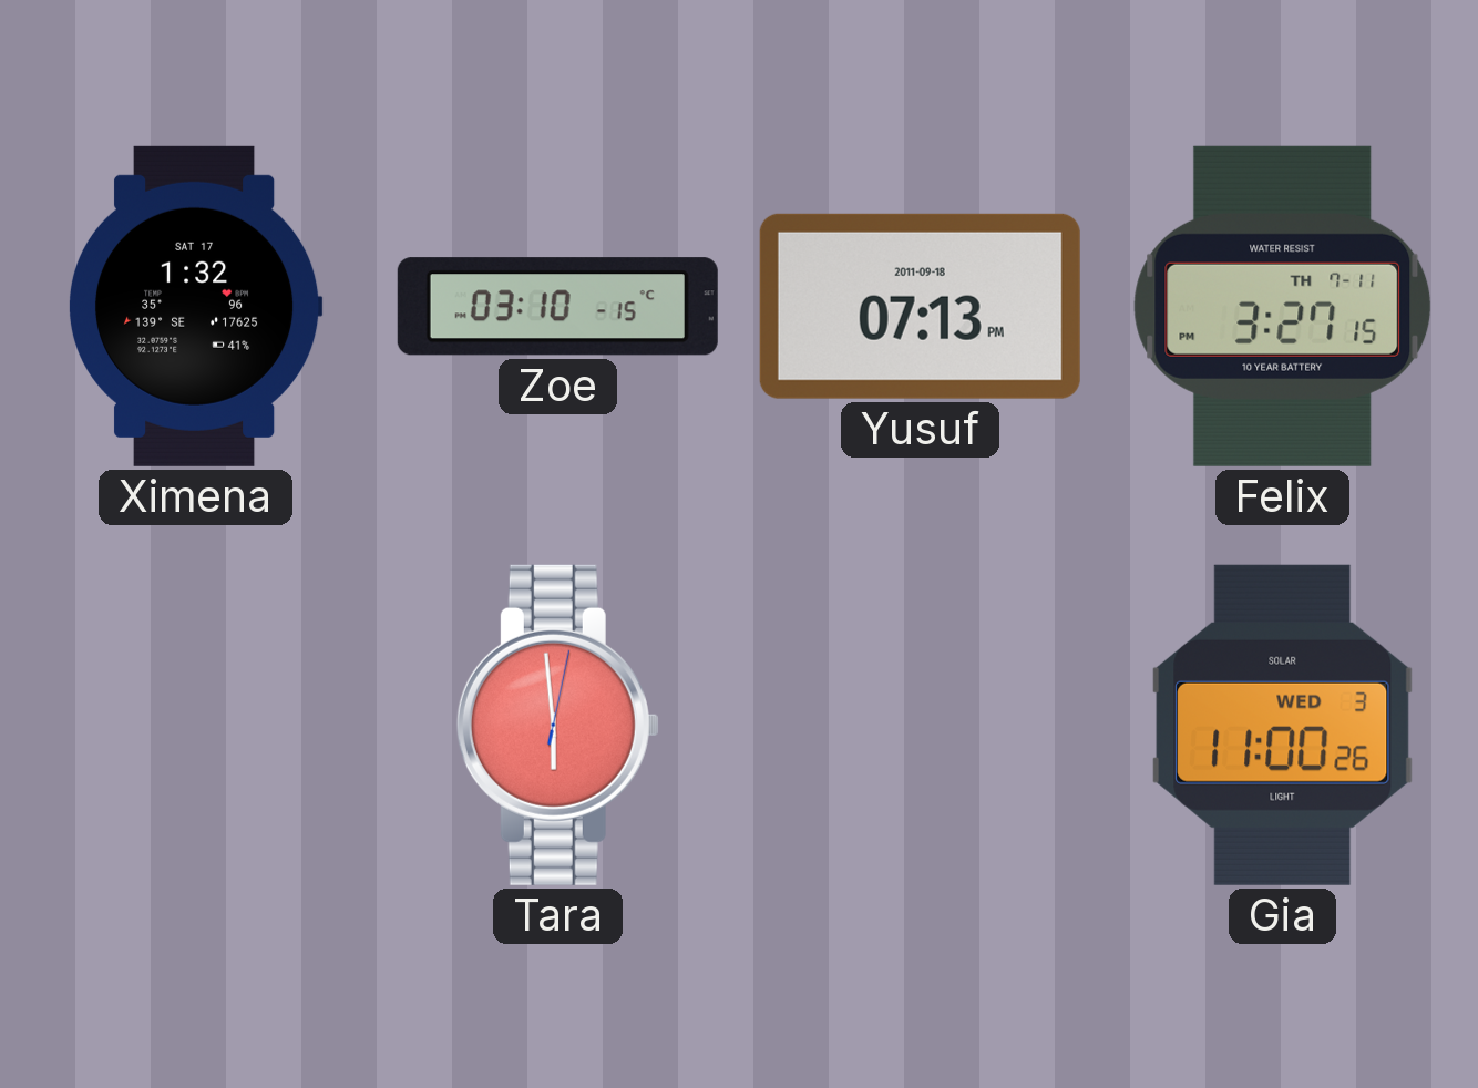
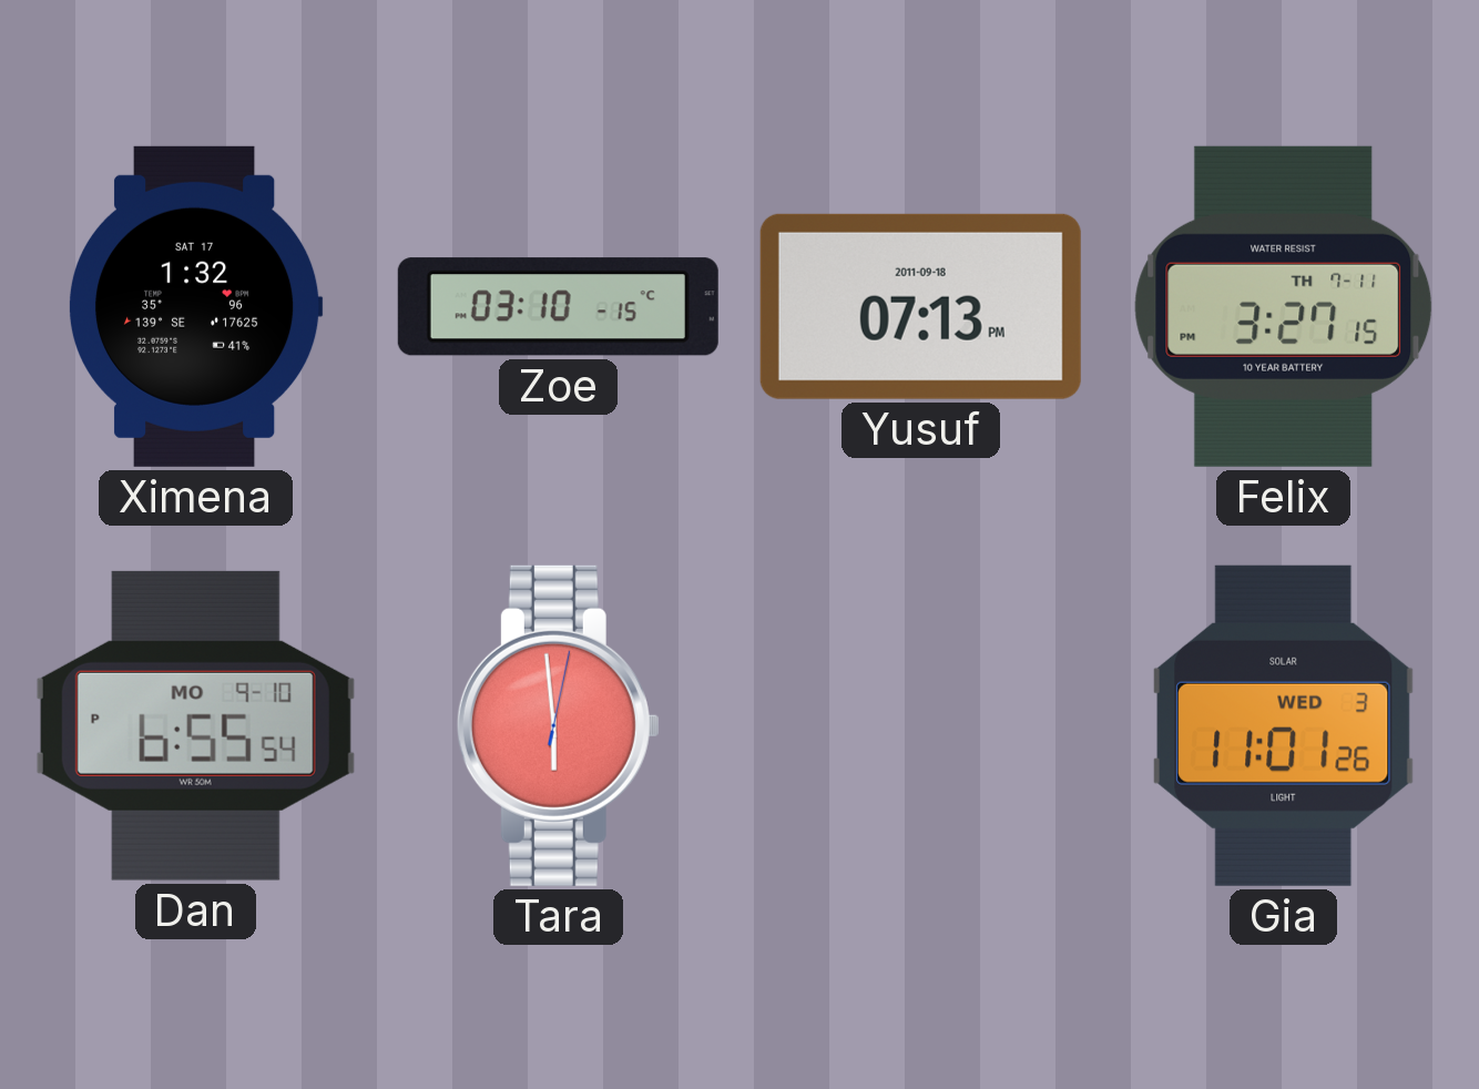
Dan: none -> 6:55
Gia: 11:00 -> 11:01
